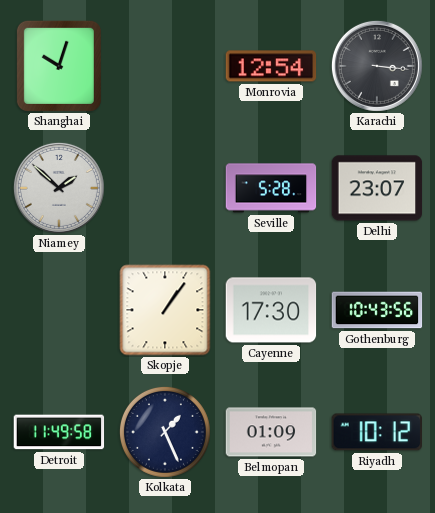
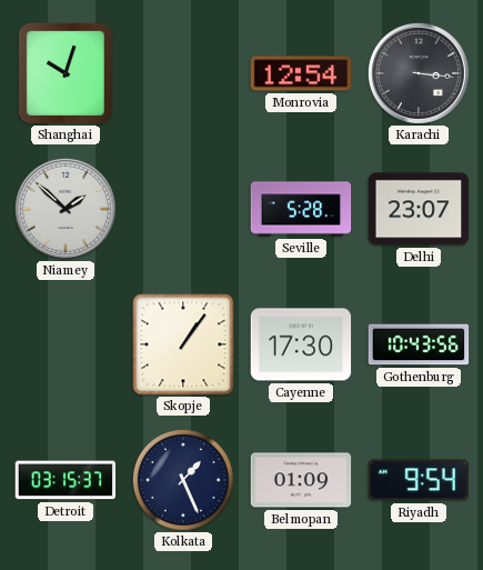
Detroit: 11:49 -> 03:15
Riyadh: 10:12 -> 9:54
